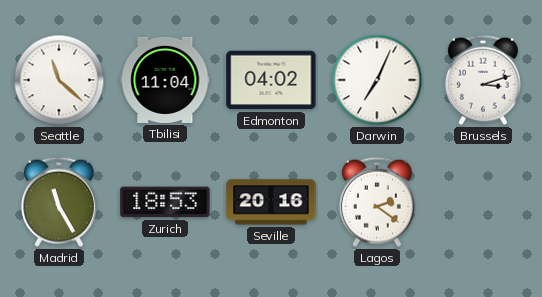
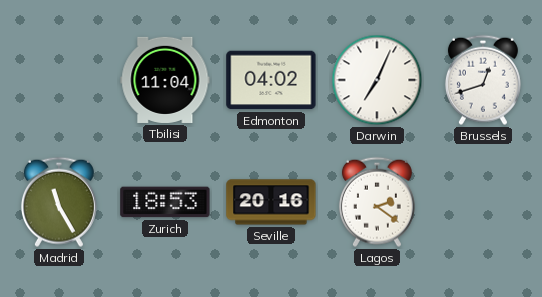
Seattle: 11:22 -> none
Brussels: 3:12 -> 12:42
